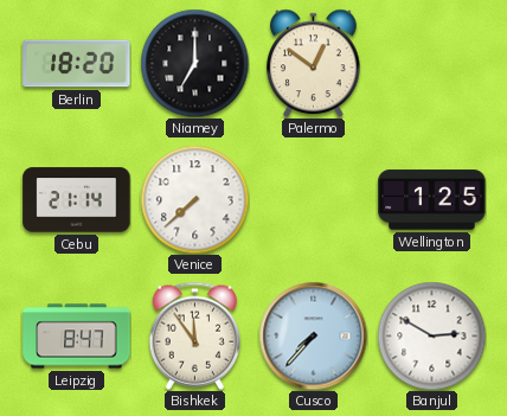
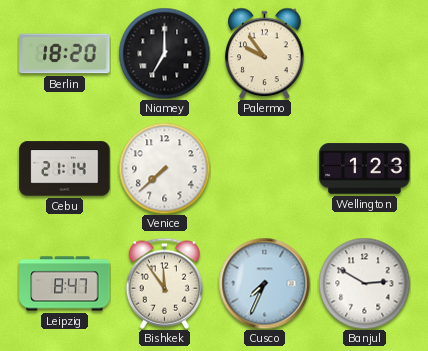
Palermo: 12:51 -> 9:54
Wellington: 1:25 -> 1:23
Cusco: 7:37 -> 7:34
